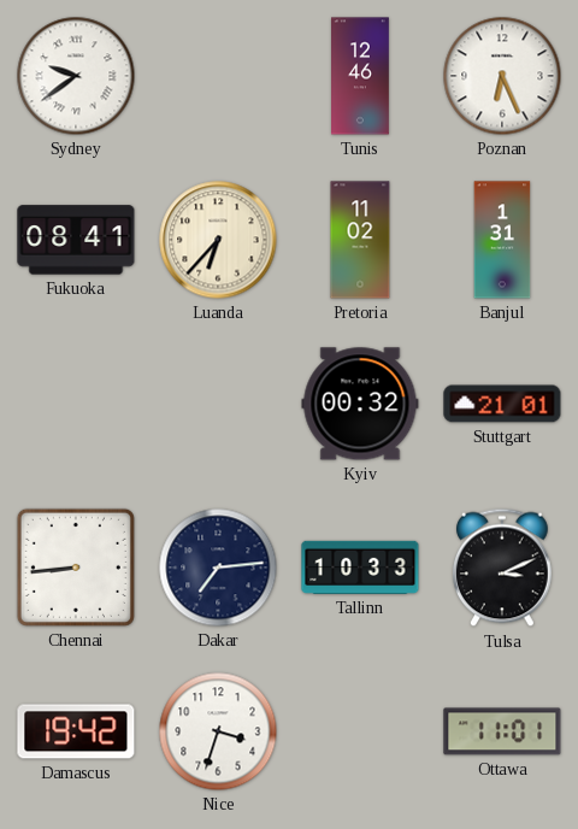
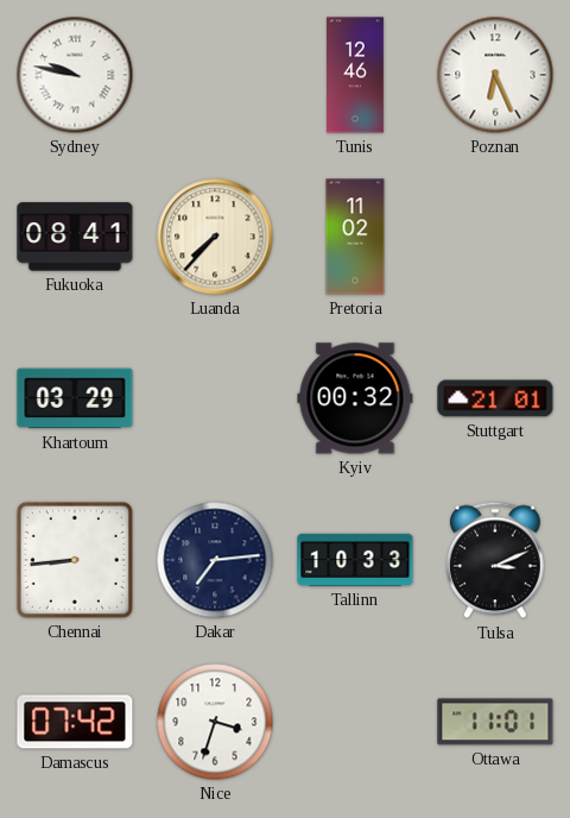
Sydney: 9:39 -> 9:47
Luanda: 6:37 -> 7:37
Banjul: 1:31 -> none
Khartoum: none -> 03:29
Damascus: 19:42 -> 07:42
